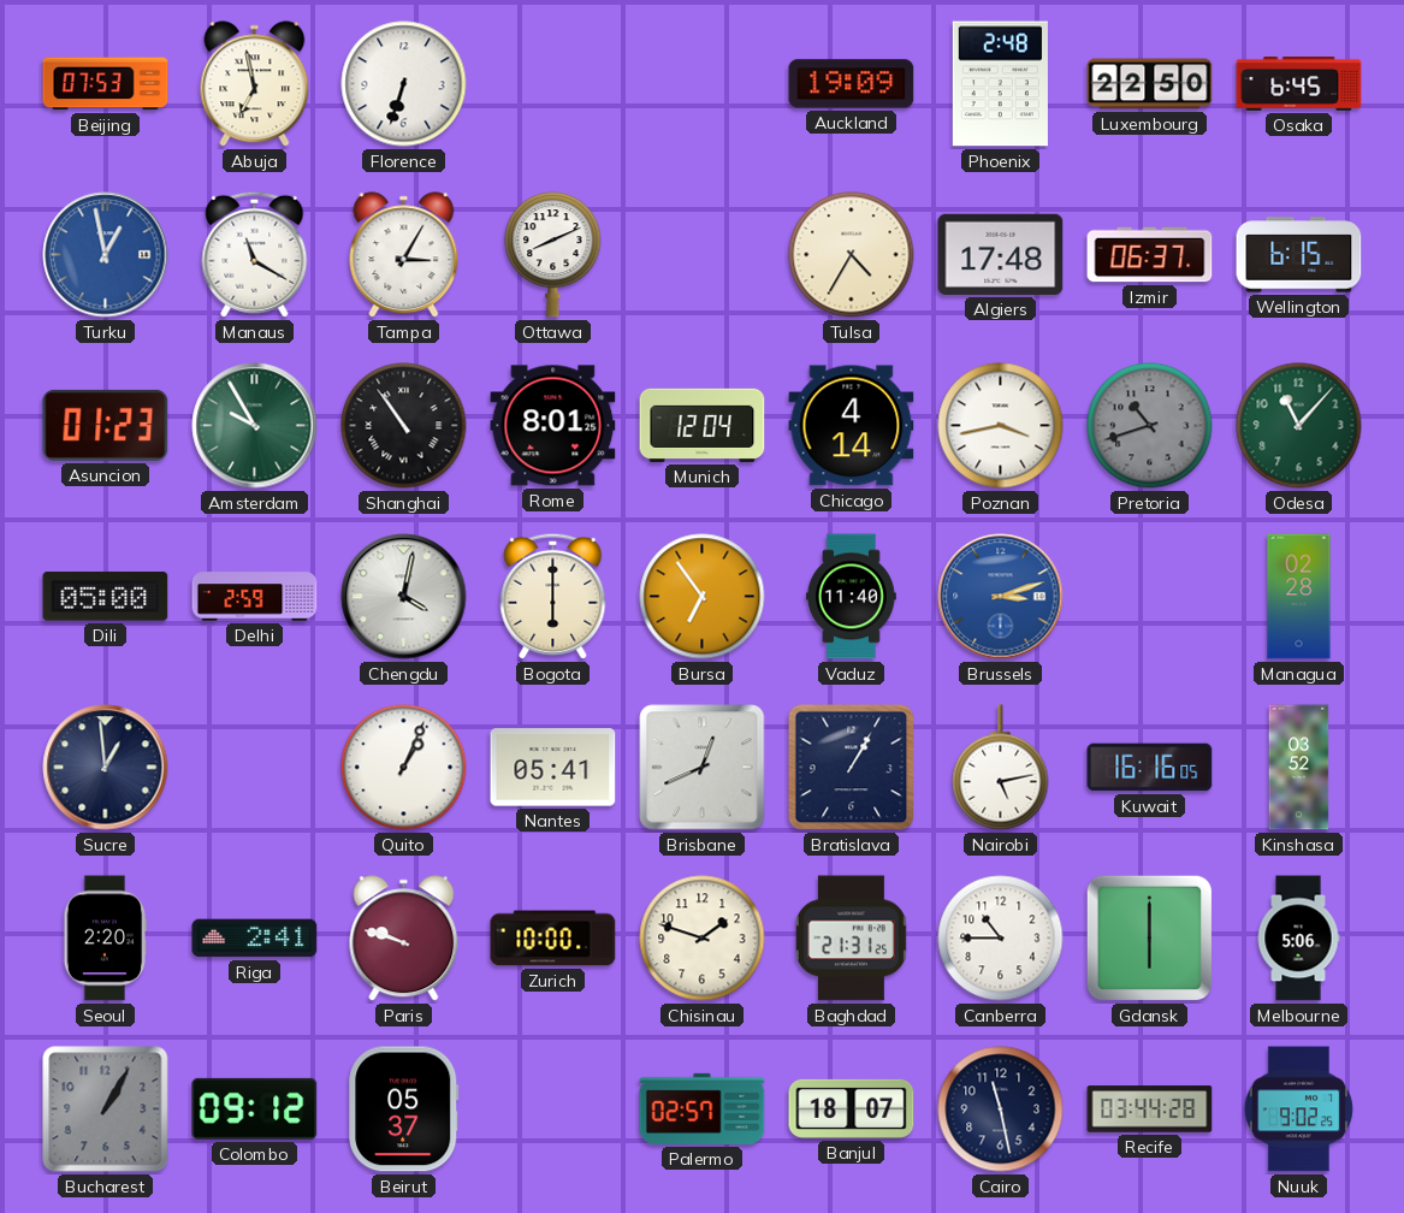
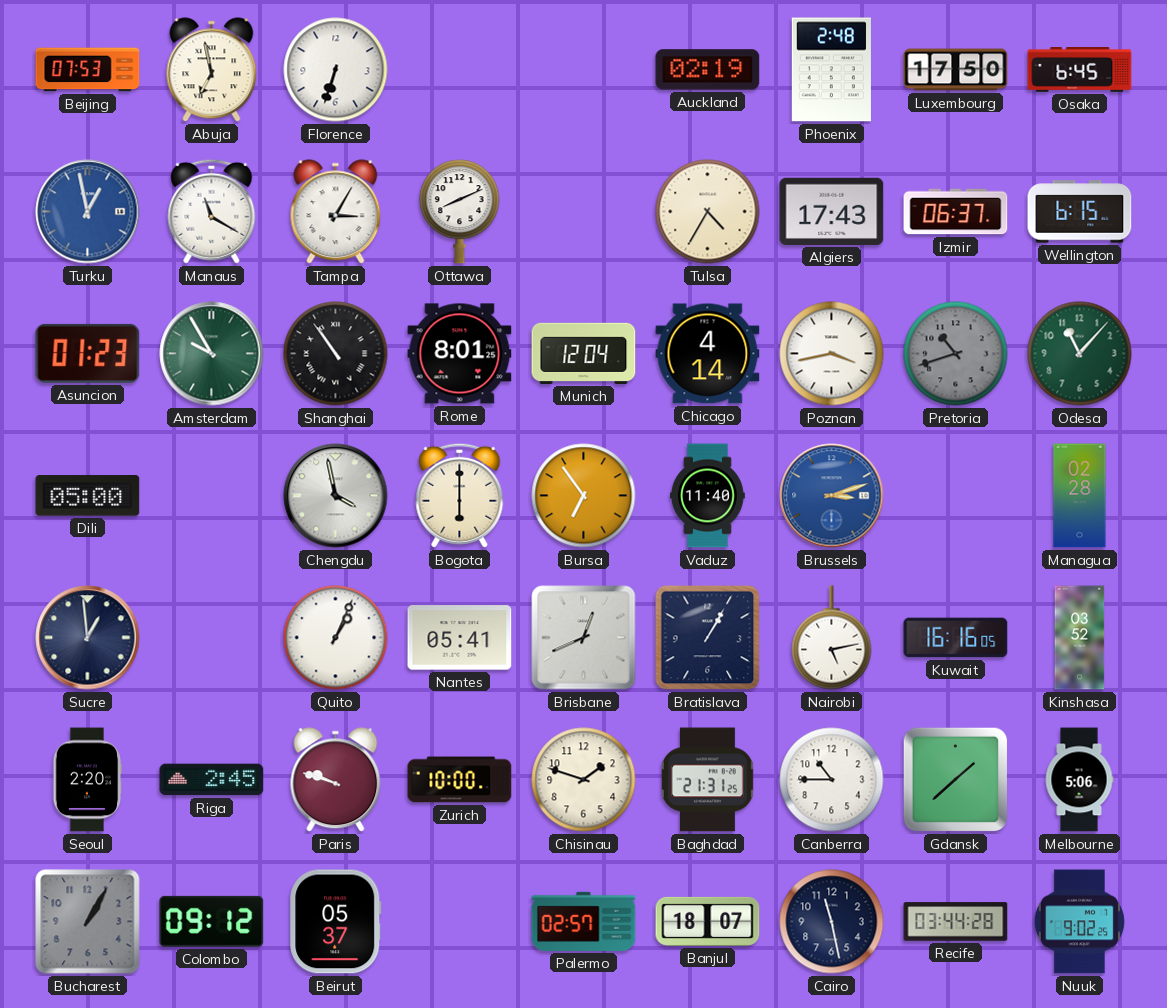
Auckland: 19:09 -> 02:19
Luxembourg: 22:50 -> 17:50
Algiers: 17:48 -> 17:43
Delhi: 2:59 -> none
Chengdu: 4:02 -> 3:58
Riga: 2:41 -> 2:45
Gdansk: 6:00 -> 1:38
